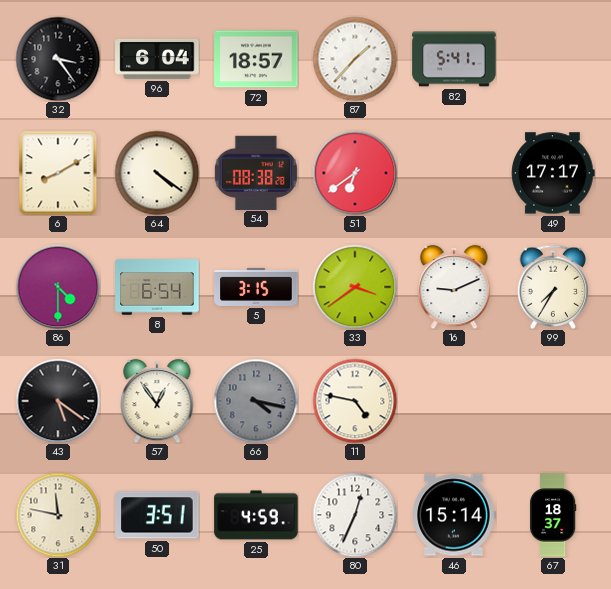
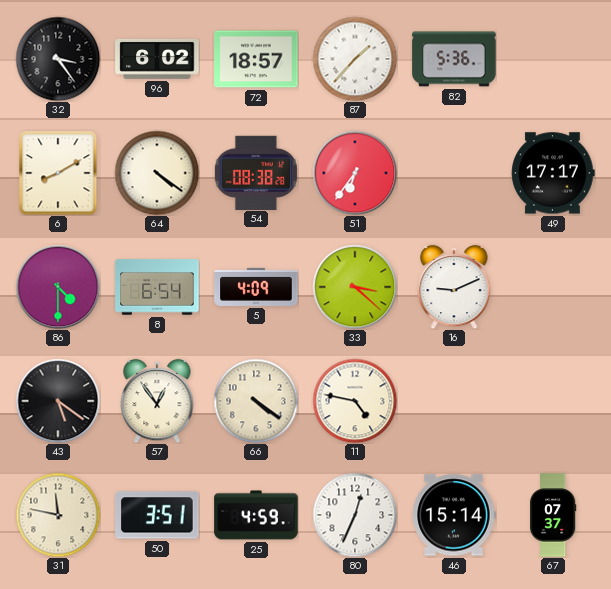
96: 6:04 -> 6:02
82: 5:41 -> 5:36
51: 6:39 -> 6:36
5: 3:15 -> 4:09
33: 3:39 -> 3:22
99: 7:35 -> none
66: 4:17 -> 4:21
66 dial: grey -> cream
67: 18:37 -> 07:37
